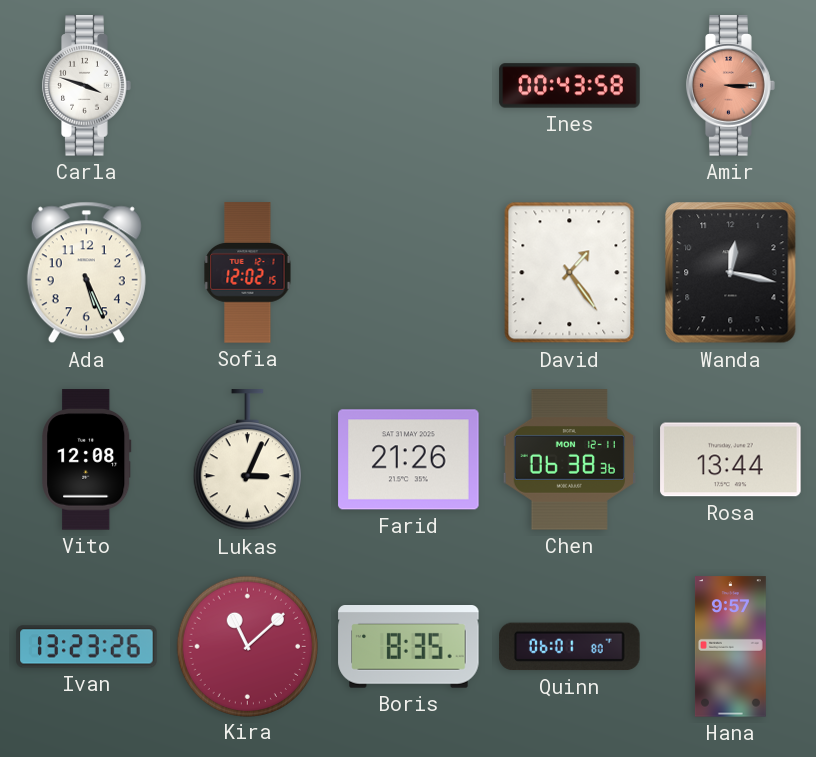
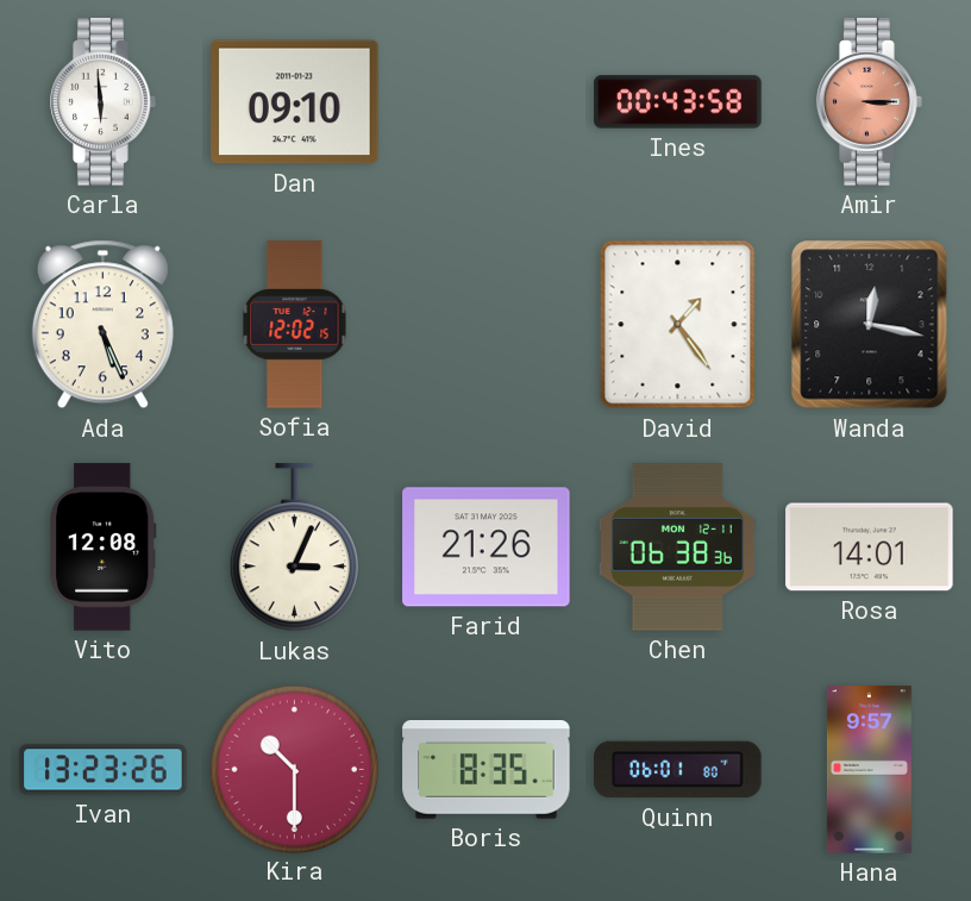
Carla: 3:48 -> 5:59
Dan: none -> 09:10
Rosa: 13:44 -> 14:01
Kira: 11:08 -> 10:30
